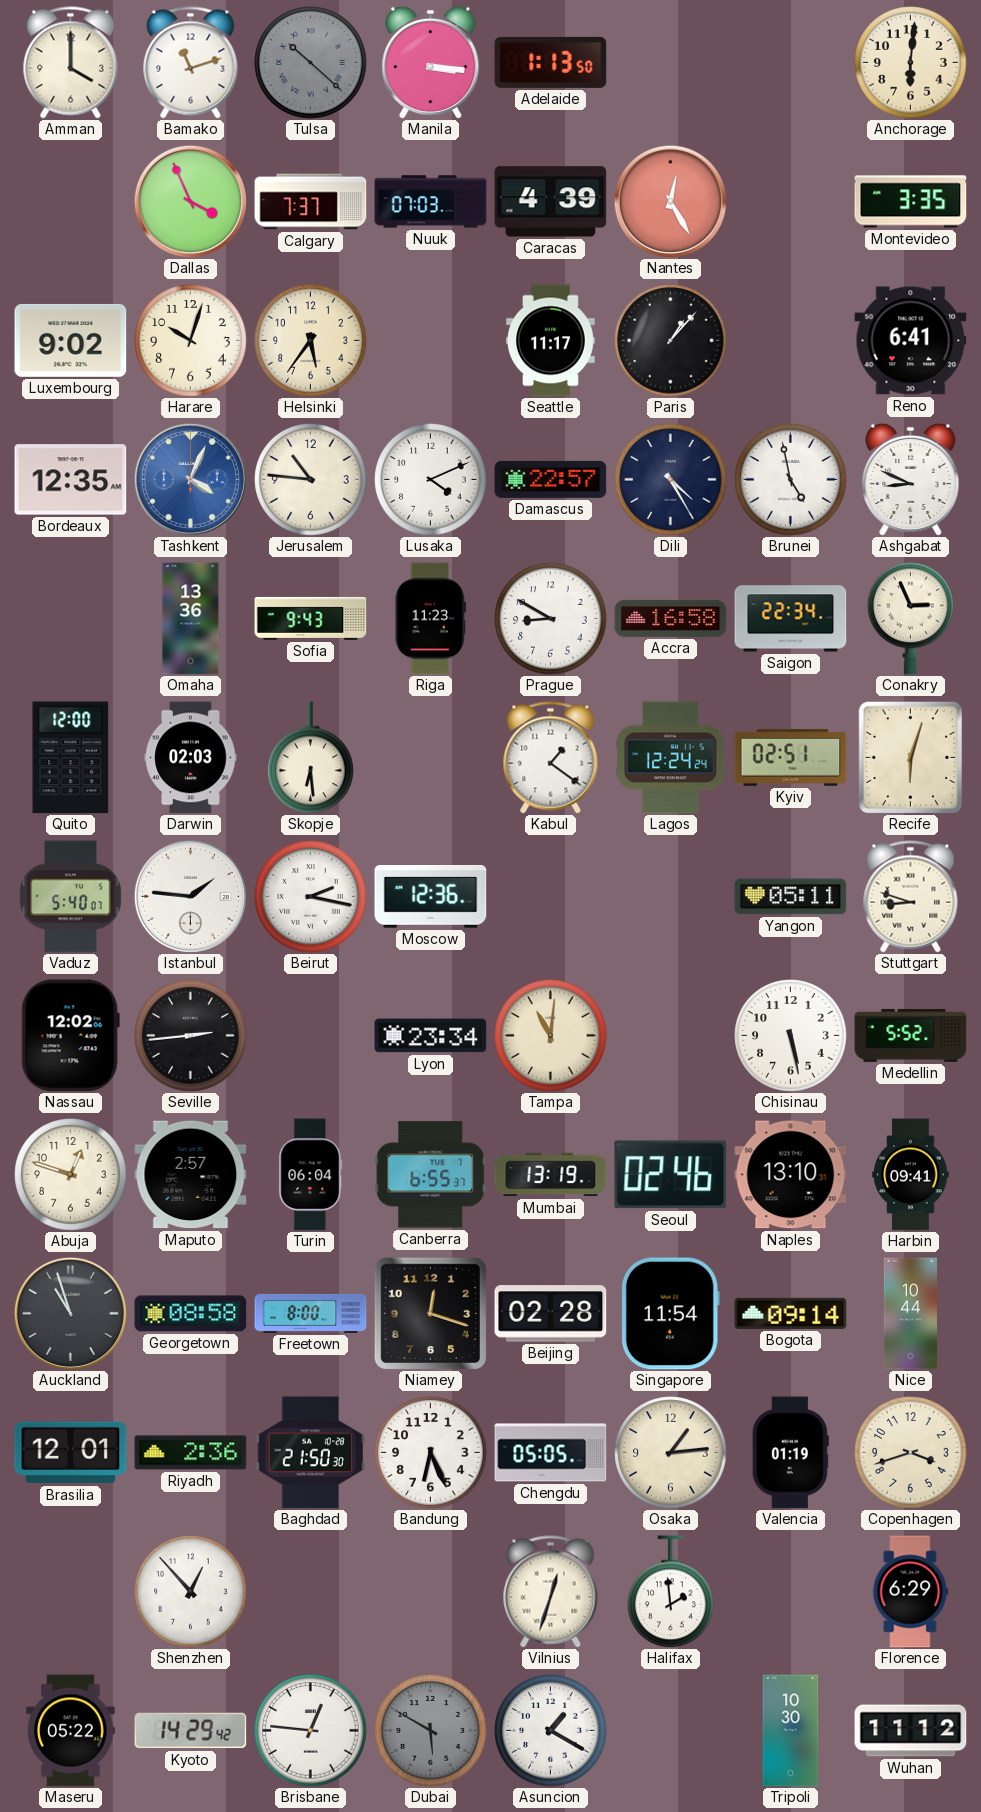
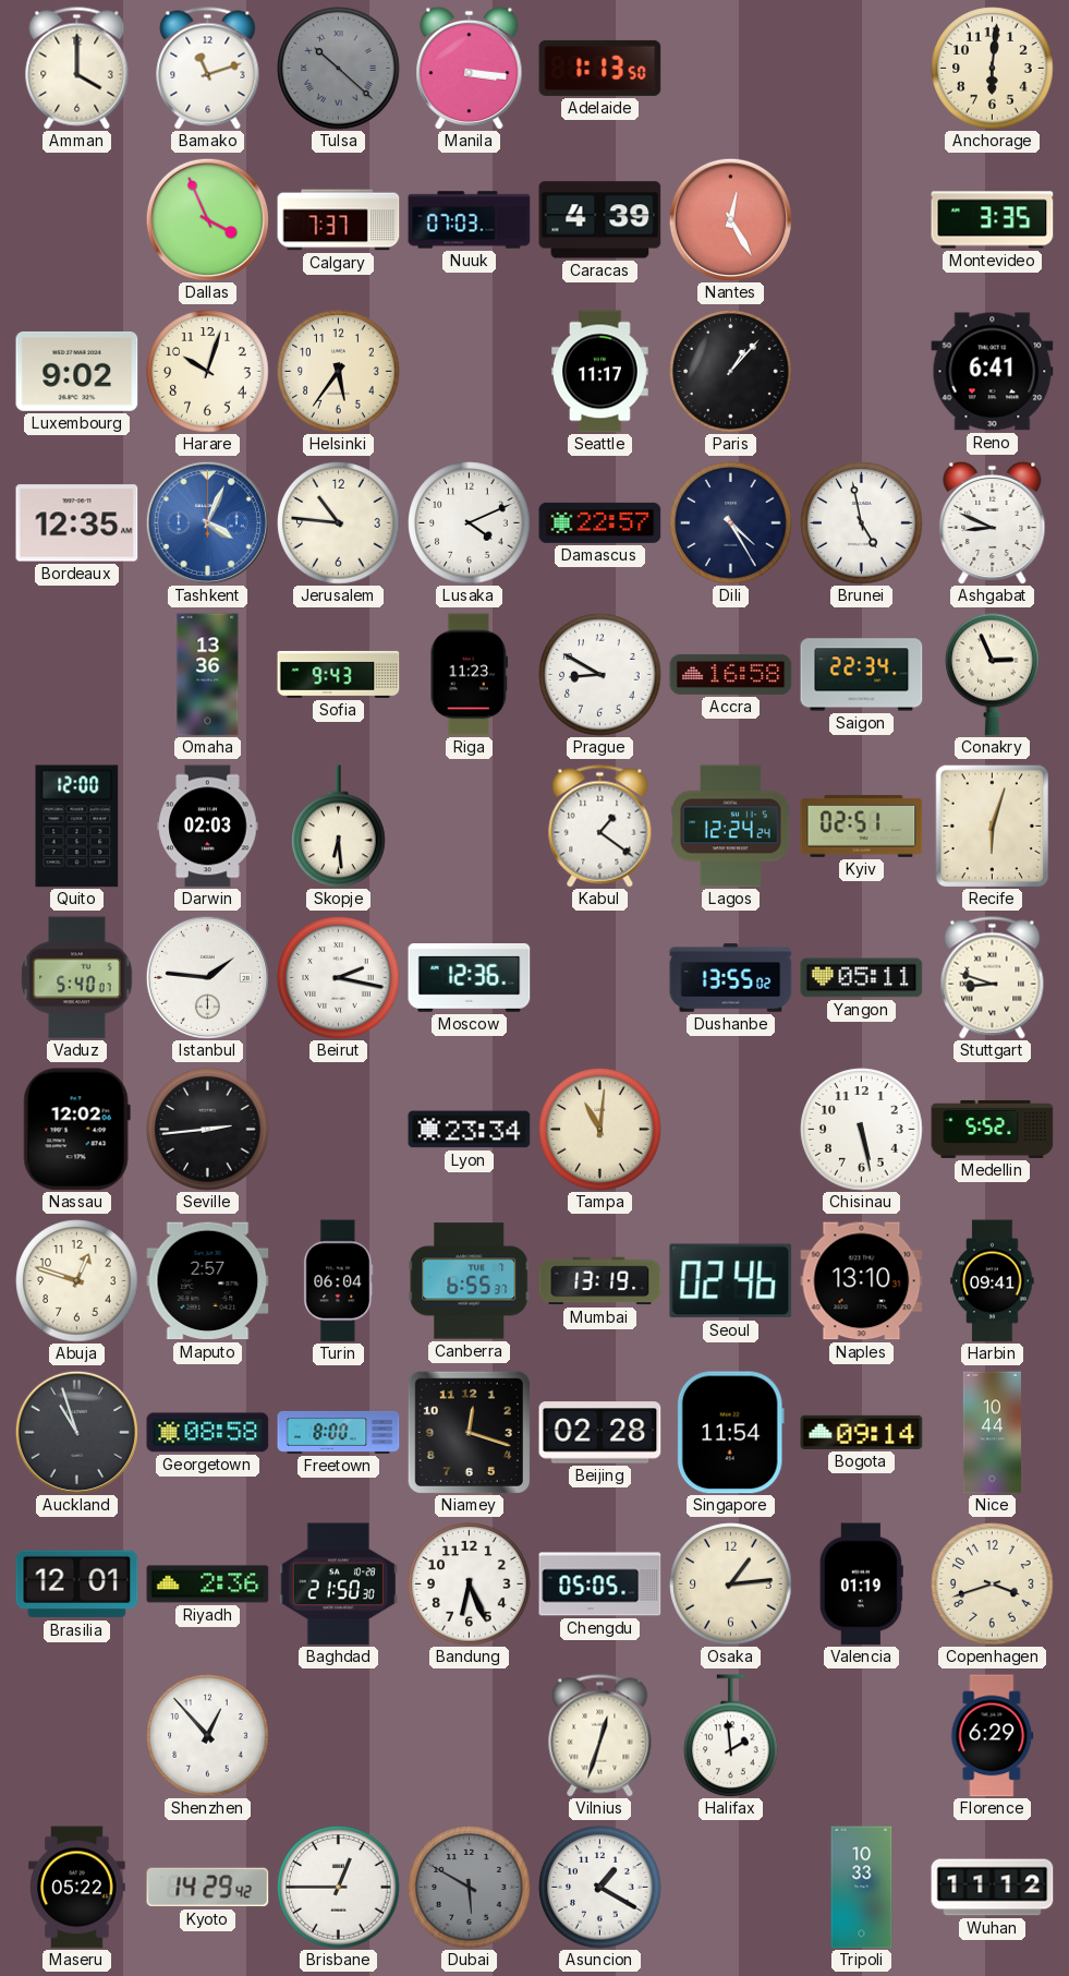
Dushanbe: none -> 13:55
Brisbane: 12:46 -> 12:45
Tripoli: 10:30 -> 10:33
